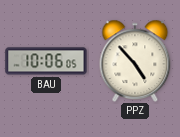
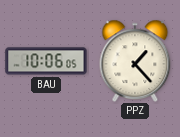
PPZ: 4:53 -> 1:23
